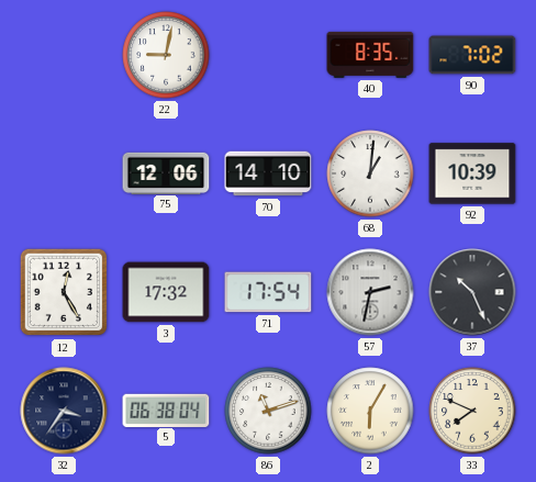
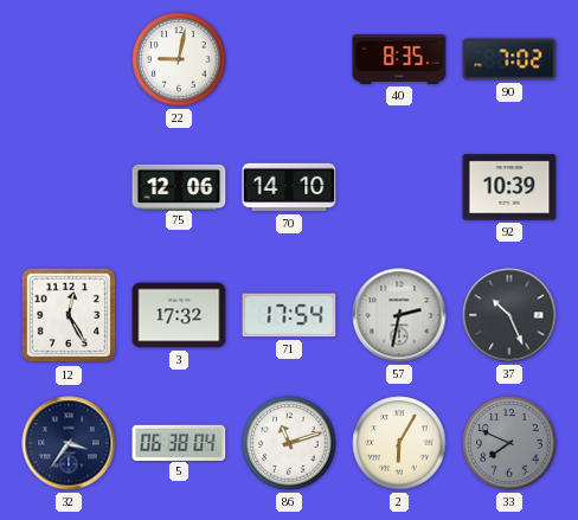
68: 1:01 -> none
33 dial: cream -> grey
